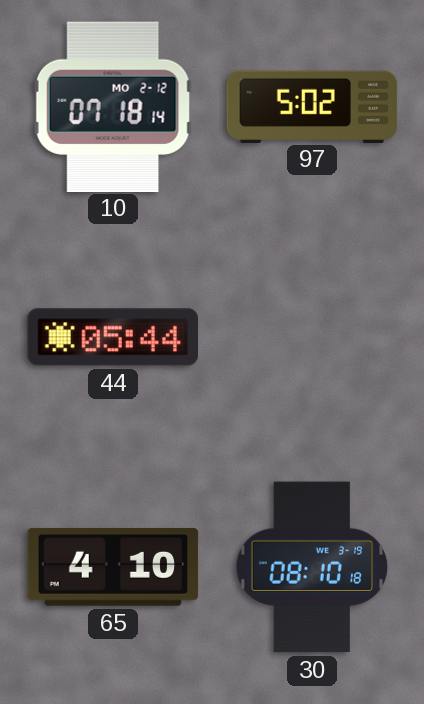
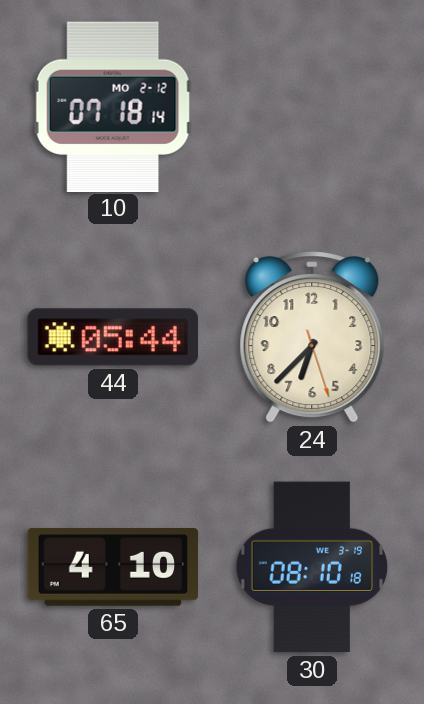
97: 5:02 -> none
24: none -> 6:37
